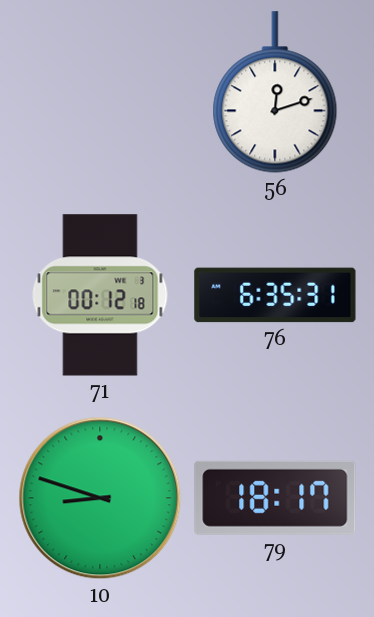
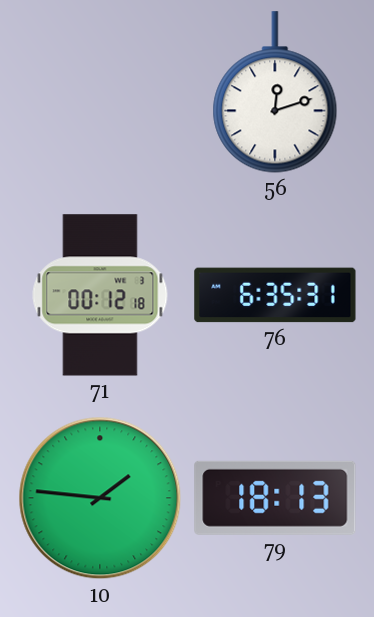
10: 8:48 -> 1:46
79: 18:17 -> 18:13
